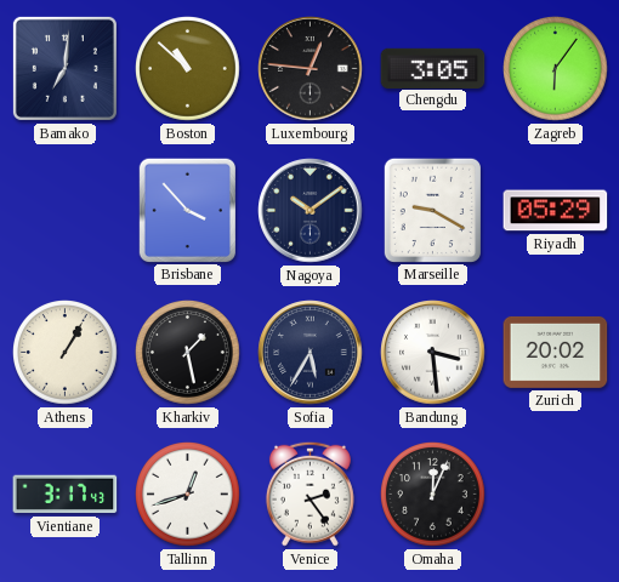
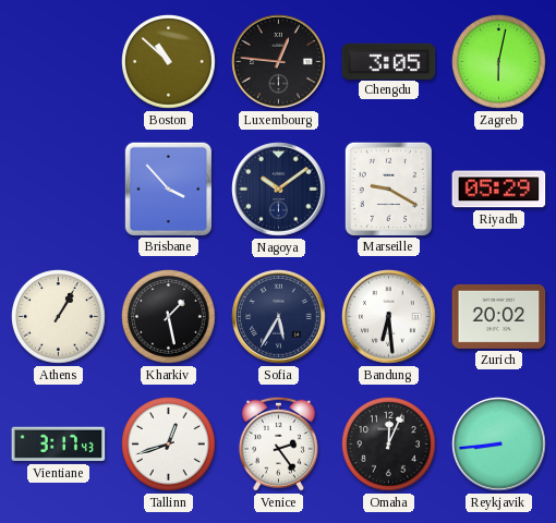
Bamako: 7:01 -> none
Zagreb: 6:06 -> 6:02
Bandung: 3:29 -> 6:29
Reykjavik: none -> 8:44
